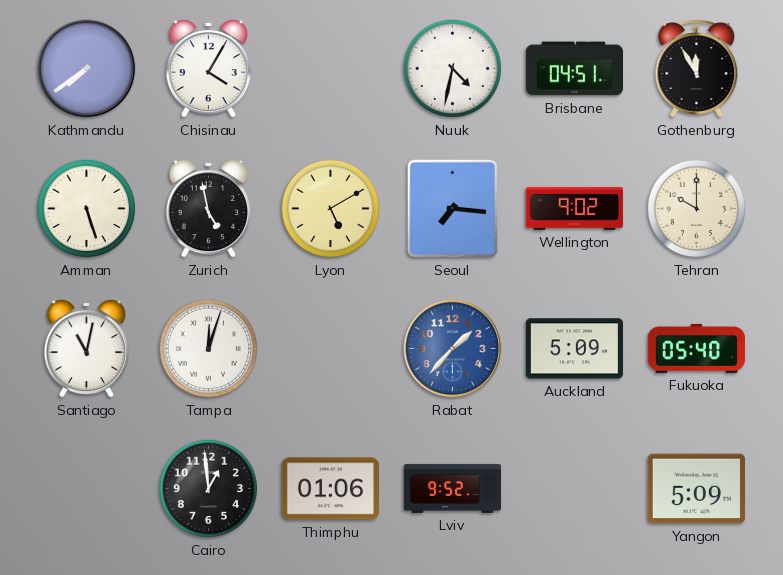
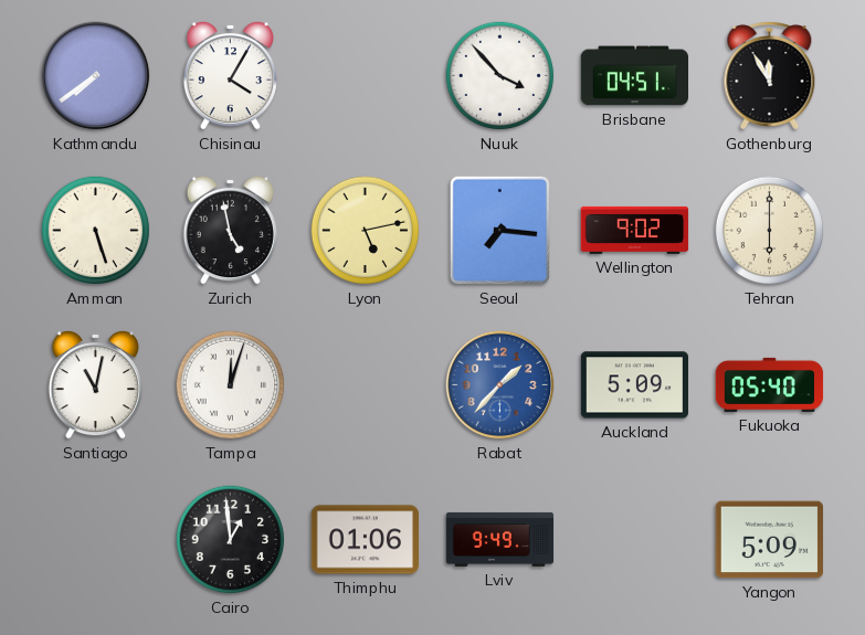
Nuuk: 4:32 -> 3:53
Lyon: 5:10 -> 5:13
Tehran: 10:00 -> 6:00
Lviv: 9:52 -> 9:49
